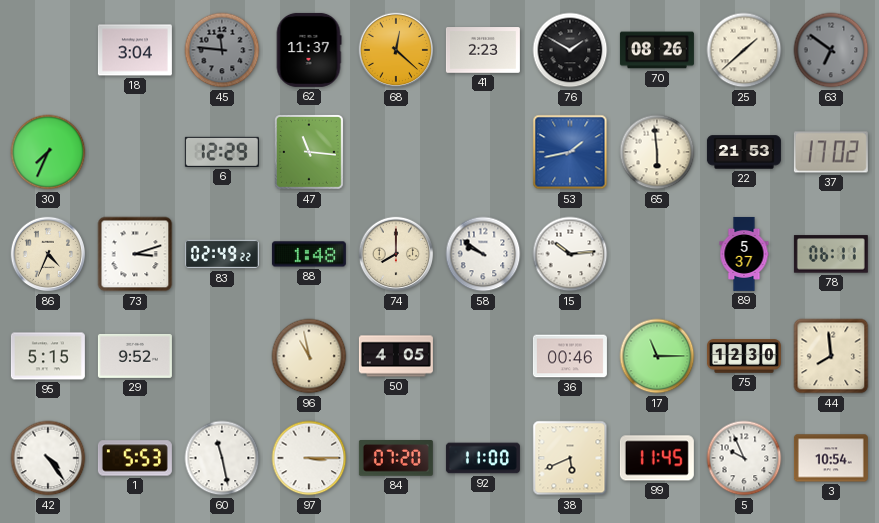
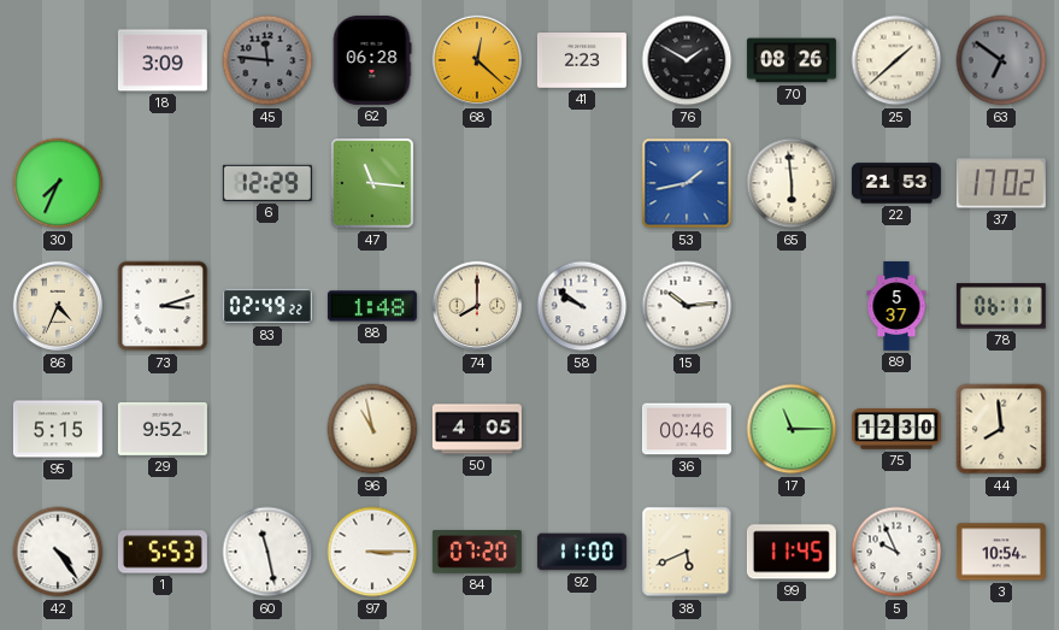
18: 3:04 -> 3:09
62: 11:37 -> 06:28
